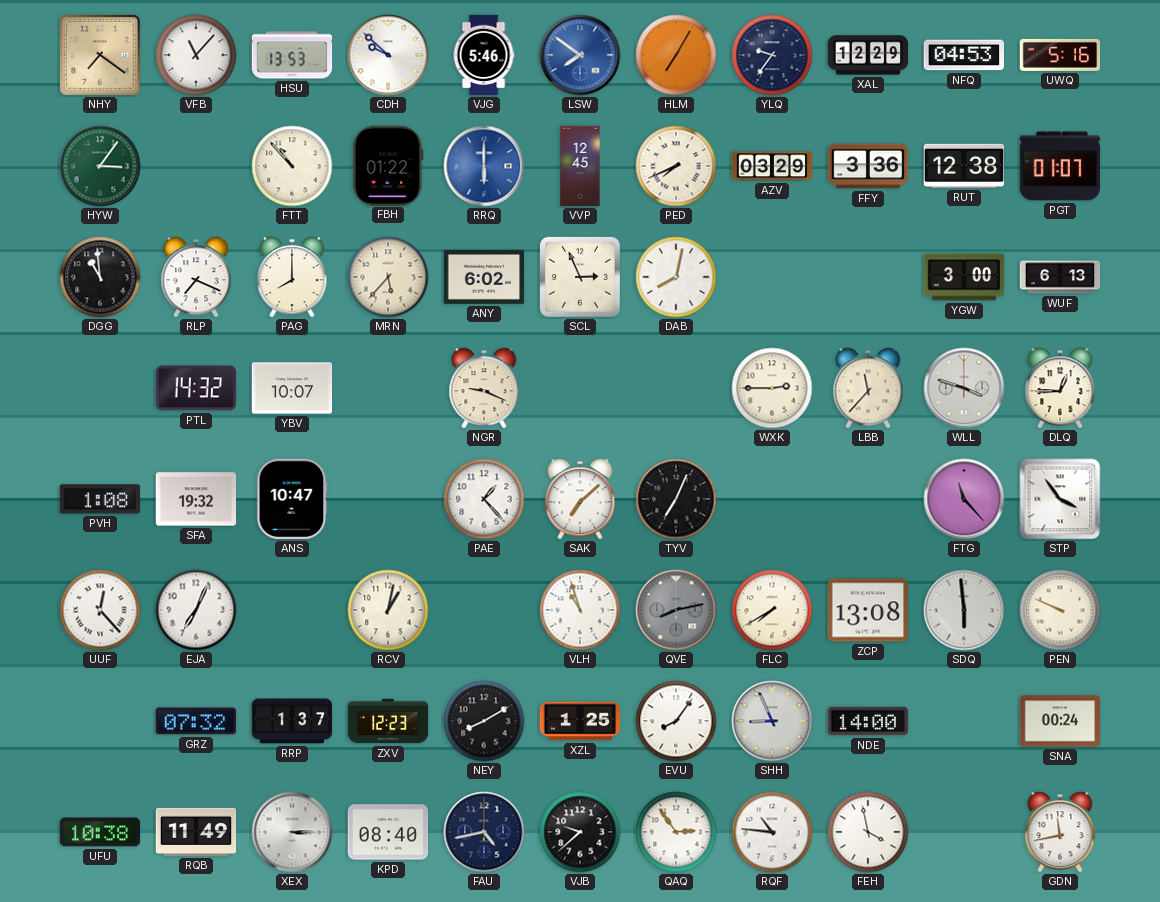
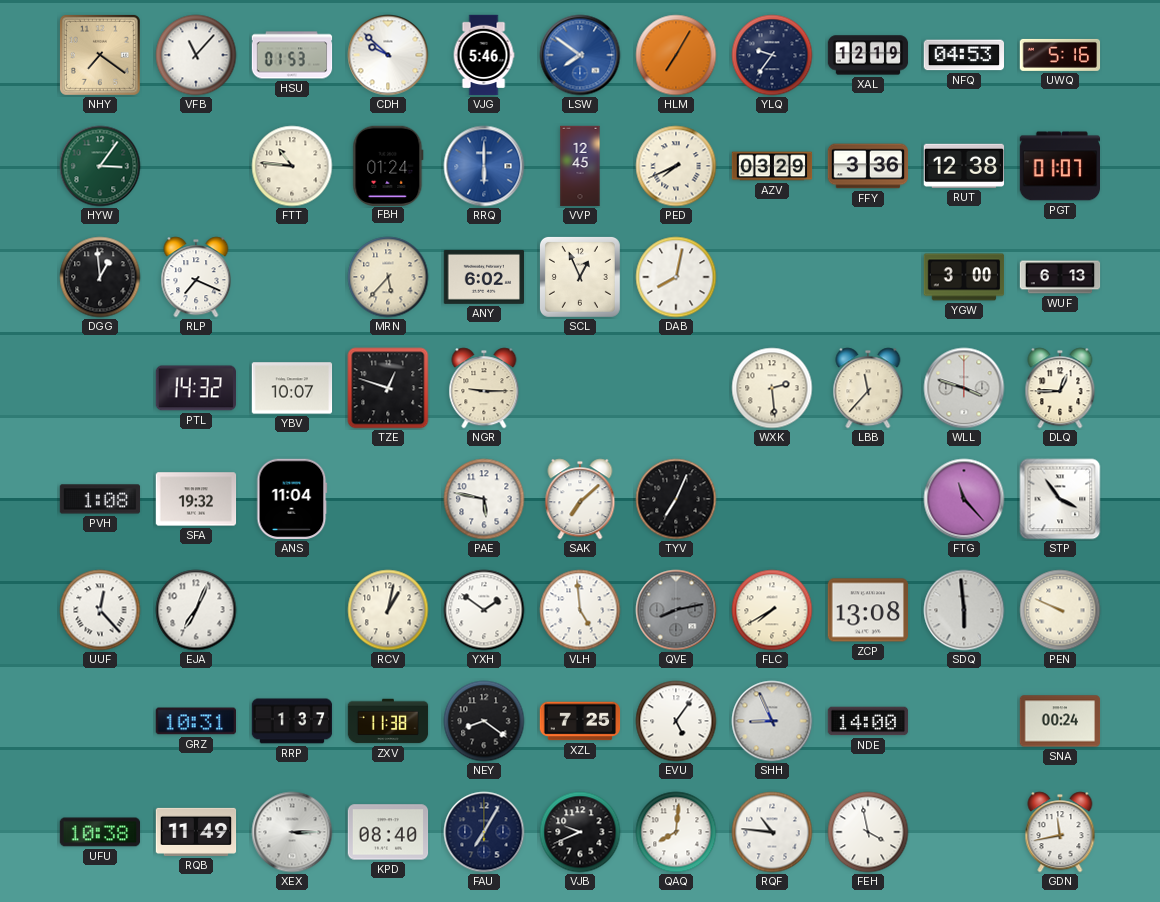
HSU: 13:53 -> 01:53
XAL: 12:29 -> 12:19
FTT: 10:53 -> 10:46
FBH: 01:22 -> 01:24
DGG: 10:59 -> 12:59
PAG: 8:00 -> none
SCL: 2:56 -> 12:56
TZE: none -> 12:48
NGR: 9:19 -> 9:15
WXK: 2:45 -> 2:29
ANS: 10:47 -> 11:04
PAE: 1:23 -> 5:47
YXH: none -> 1:51
VLH: 10:57 -> 4:59
GRZ: 07:32 -> 10:31
ZXV: 12:23 -> 11:38
NEY: 8:10 -> 8:21
XZL: 1:25 -> 7:25
EVU: 8:06 -> 5:06
FAU: 4:43 -> 7:05
VJB: 9:38 -> 9:41
QAQ: 2:54 -> 8:01
